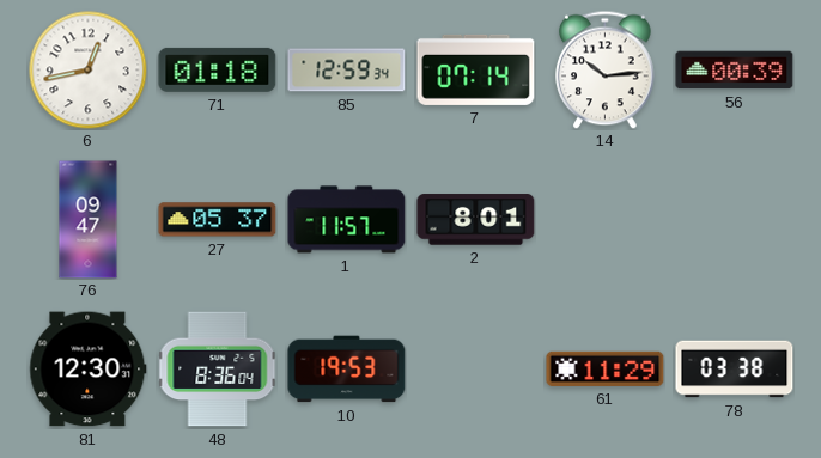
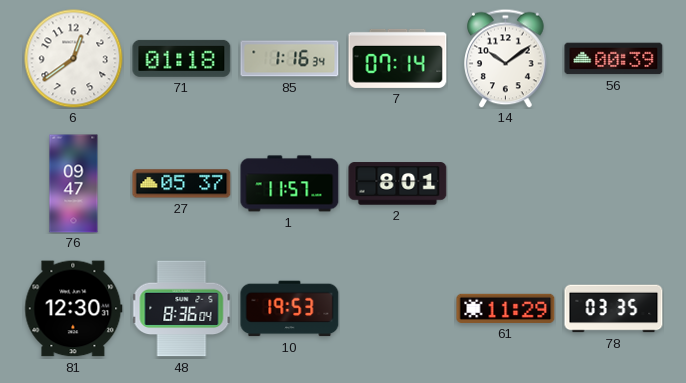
6: 12:43 -> 12:39
85: 12:59 -> 1:16
14: 10:14 -> 10:09
78: 03:38 -> 03:35
